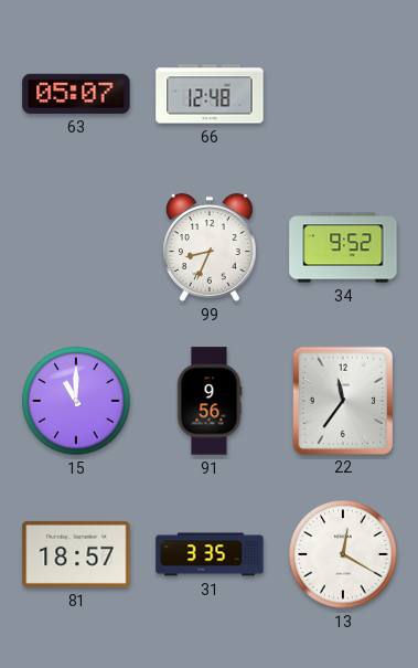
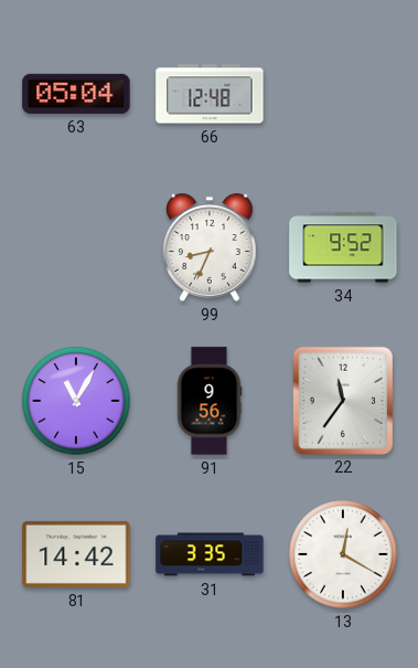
63: 05:07 -> 05:04
15: 11:00 -> 11:05
81: 18:57 -> 14:42
